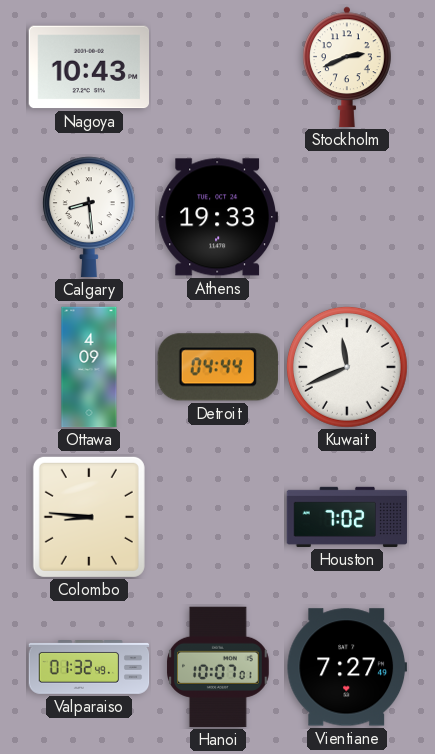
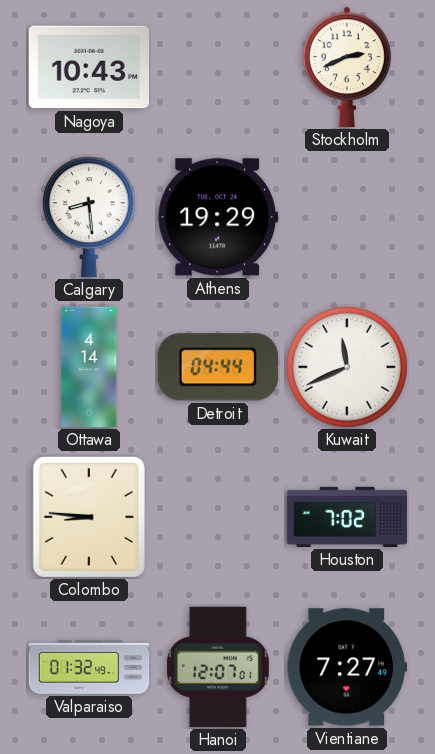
Athens: 19:33 -> 19:29
Ottawa: 4:09 -> 4:14
Hanoi: 10:07 -> 12:07
